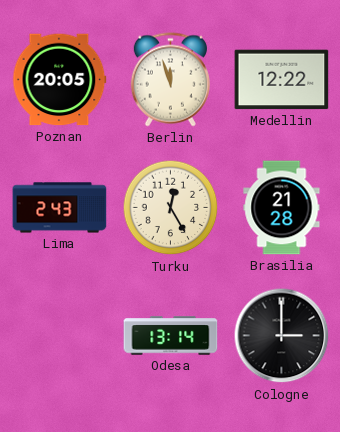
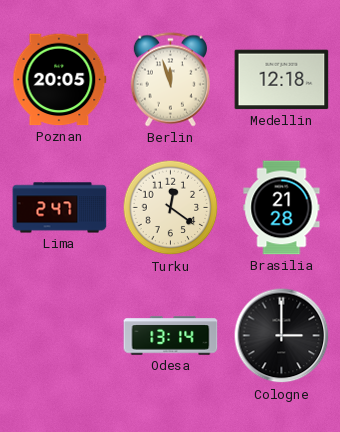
Medellin: 12:22 -> 12:18
Lima: 2:43 -> 2:47
Turku: 12:25 -> 12:21
